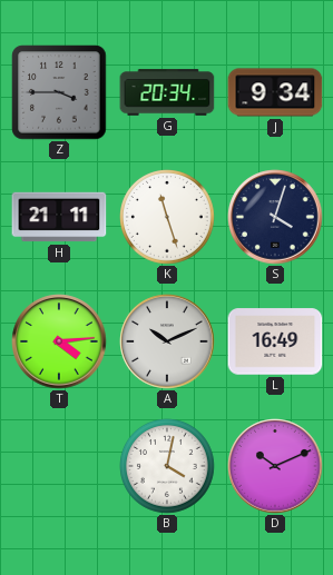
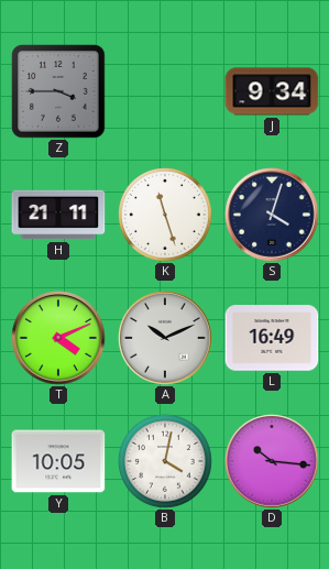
G: 20:34 -> none
T: 4:14 -> 4:11
Y: none -> 10:05
D: 10:11 -> 10:16
